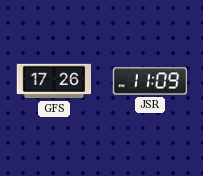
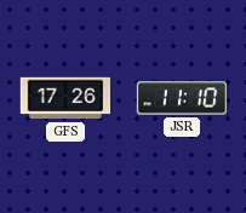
JSR: 11:09 -> 11:10
